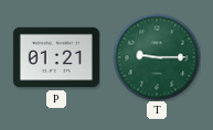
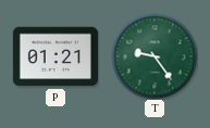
T: 9:15 -> 9:24
